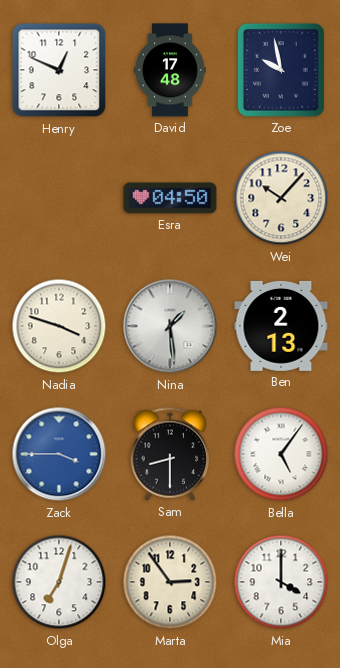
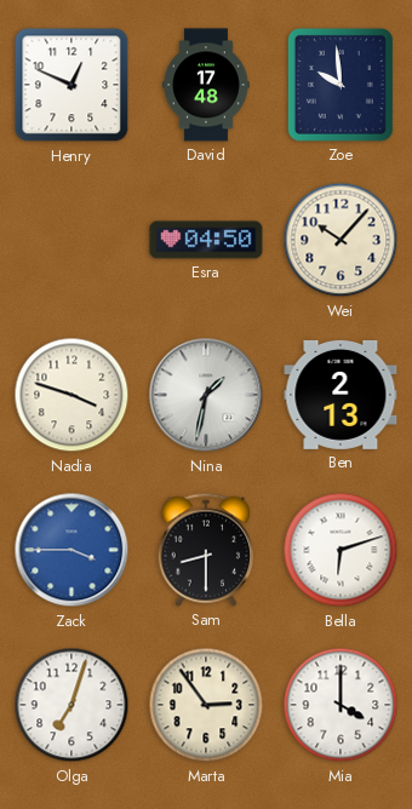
Zoe: 9:58 -> 9:59
Nina: 1:29 -> 1:32
Bella: 5:06 -> 6:12
